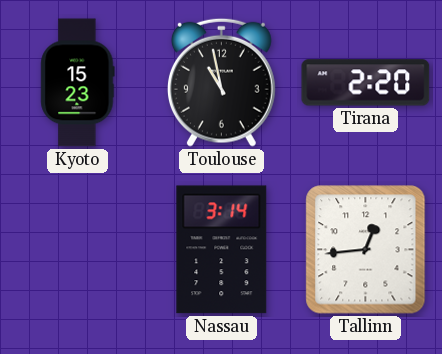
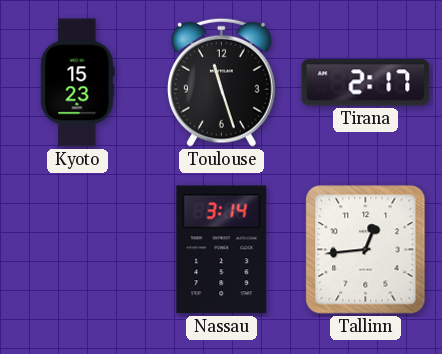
Toulouse: 10:58 -> 11:27
Tirana: 2:20 -> 2:17
